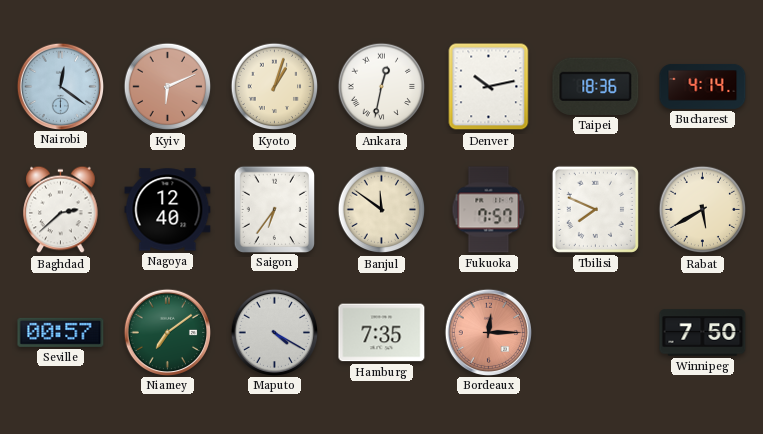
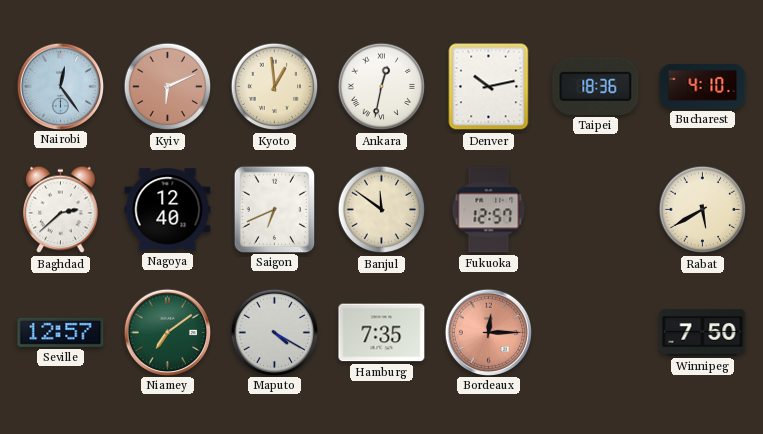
Nairobi: 12:21 -> 12:24
Kyoto: 1:03 -> 12:59
Bucharest: 4:14 -> 4:10
Saigon: 6:36 -> 6:41
Fukuoka: 7:57 -> 12:57
Tbilisi: 7:49 -> none
Seville: 00:57 -> 12:57
